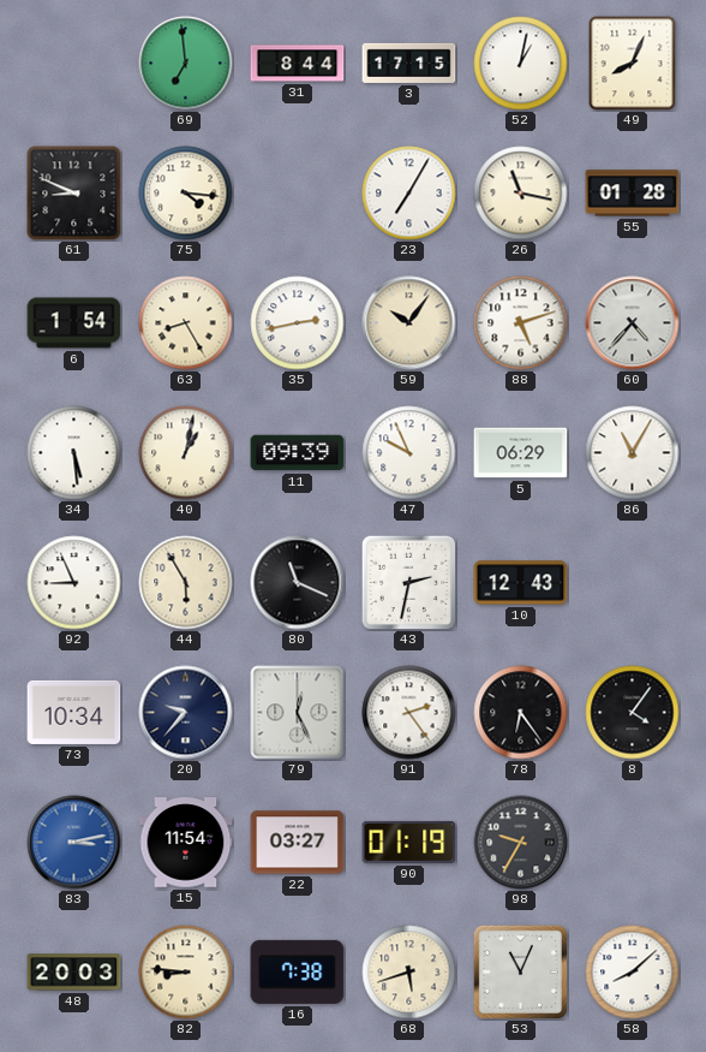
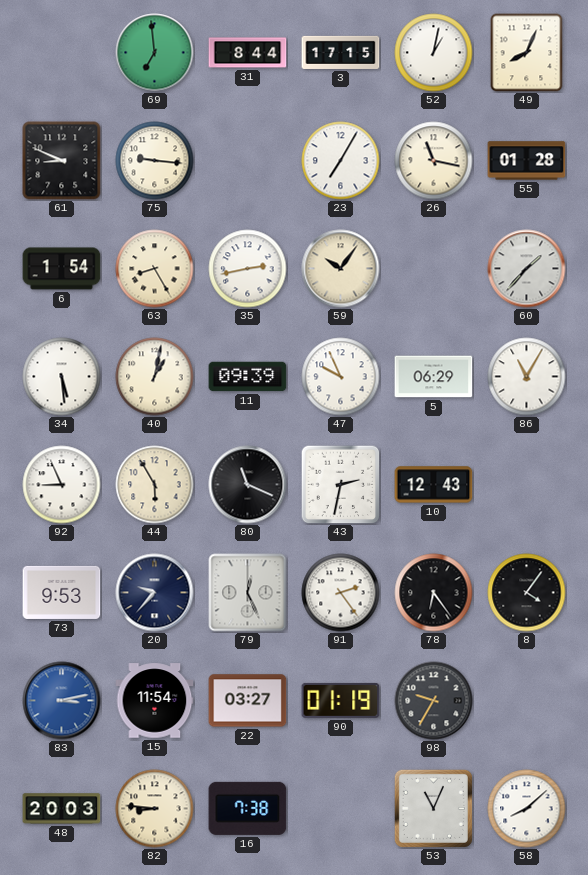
75: 4:16 -> 9:16
88: 5:12 -> none
60: 4:37 -> 1:37
73: 10:34 -> 9:53
68: 5:42 -> none
